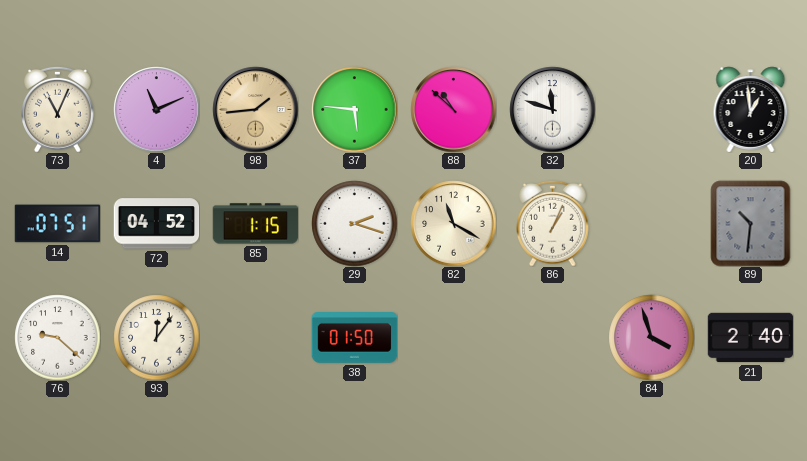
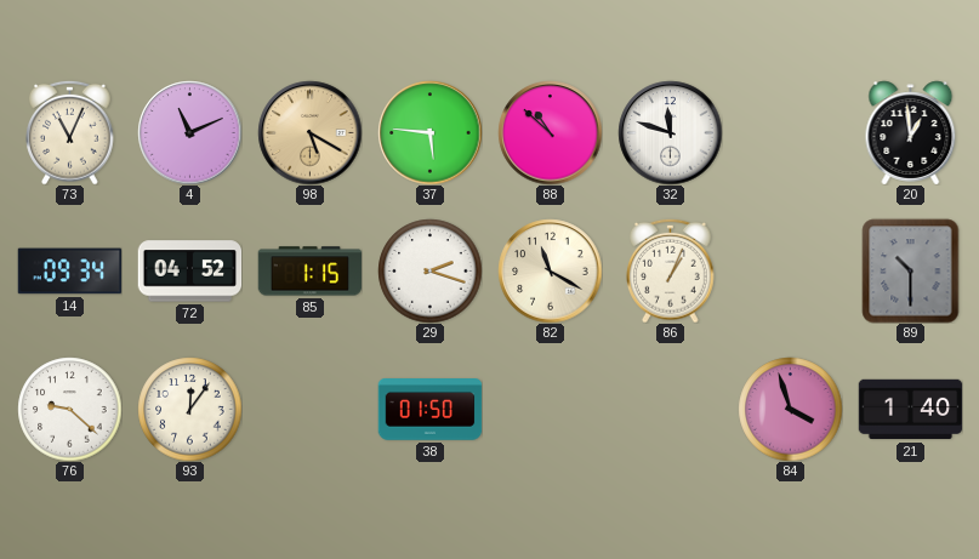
98: 1:44 -> 5:20
14: 07:51 -> 09:34
89: 10:31 -> 10:30
21: 2:40 -> 1:40
